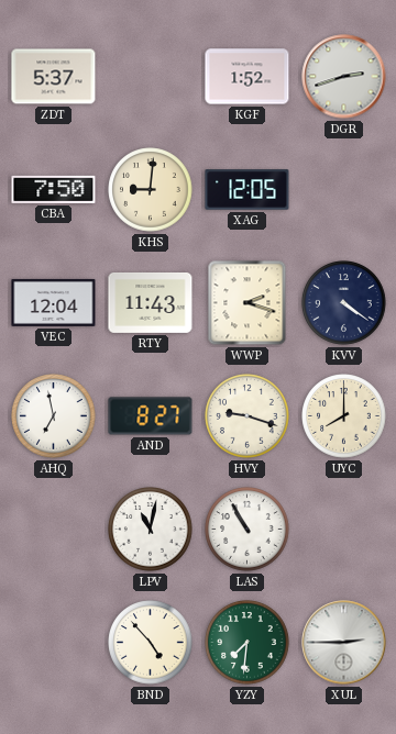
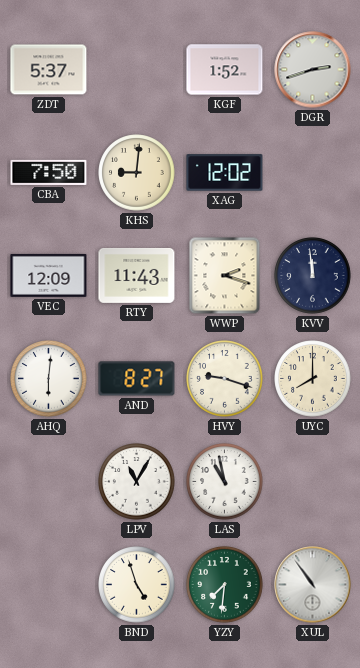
XAG: 12:05 -> 12:02
VEC: 12:04 -> 12:09
KVV: 4:21 -> 11:59
AHQ: 6:58 -> 6:01
LPV: 11:02 -> 11:05
LAS: 10:55 -> 10:58
BND: 4:53 -> 4:57
XUL: 2:45 -> 10:54
